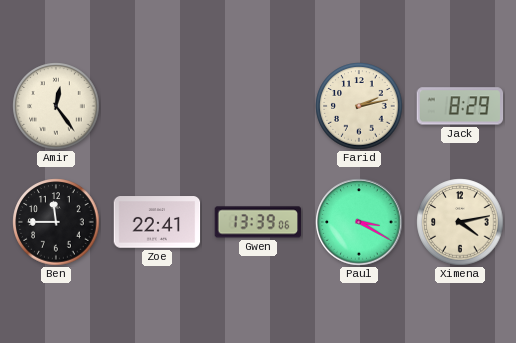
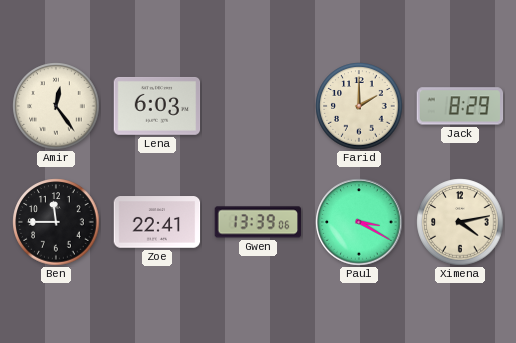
Lena: none -> 6:03
Farid: 2:13 -> 2:00
